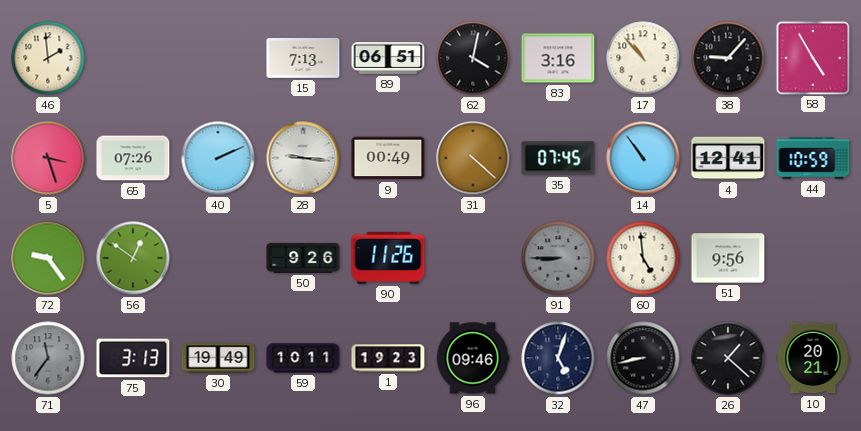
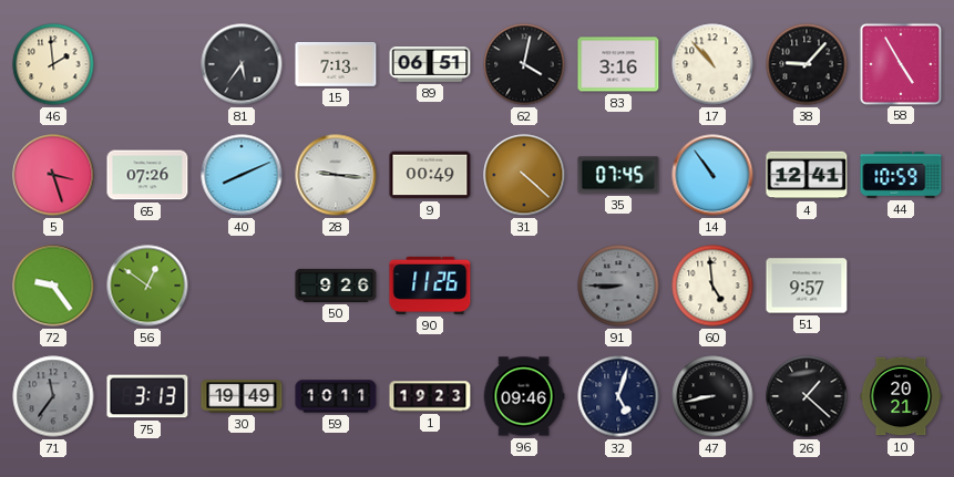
81: none -> 5:36
40: 2:11 -> 8:11
51: 9:56 -> 9:57
